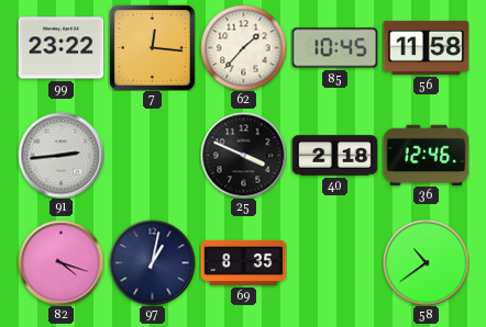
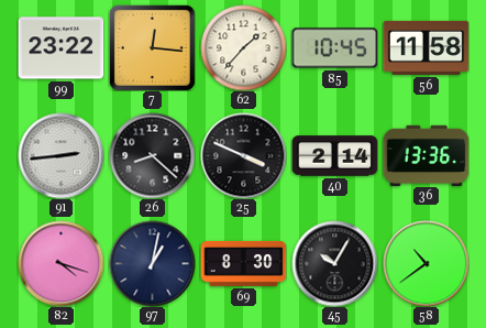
26: none -> 8:22
40: 2:18 -> 2:14
36: 12:46 -> 13:36
69: 8:35 -> 8:30
45: none -> 10:05
